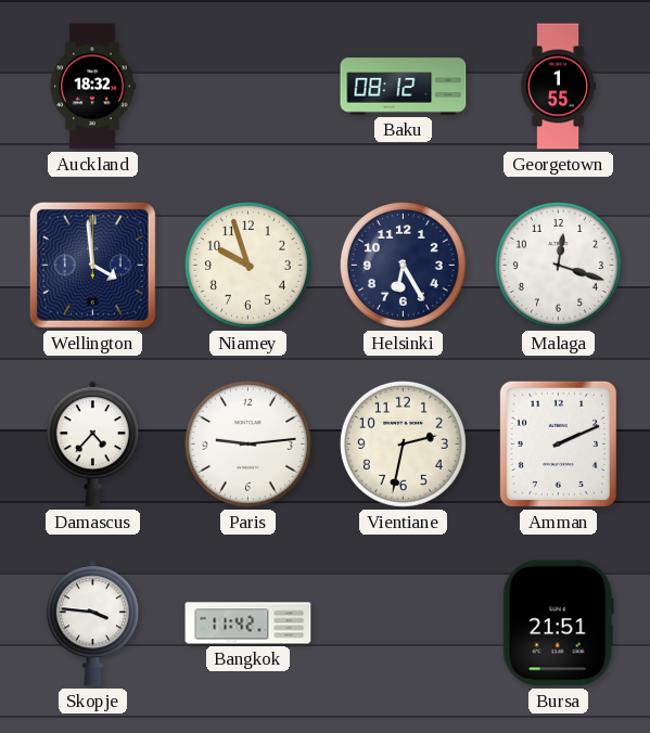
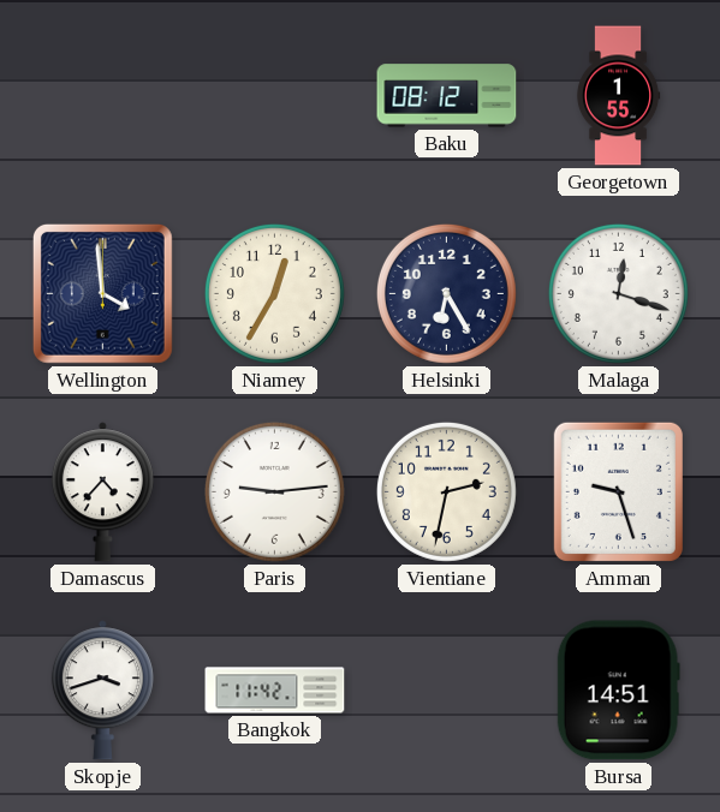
Auckland: 18:32 -> none
Niamey: 9:57 -> 12:35
Amman: 2:11 -> 9:27
Skopje: 3:46 -> 3:42
Bursa: 21:51 -> 14:51
